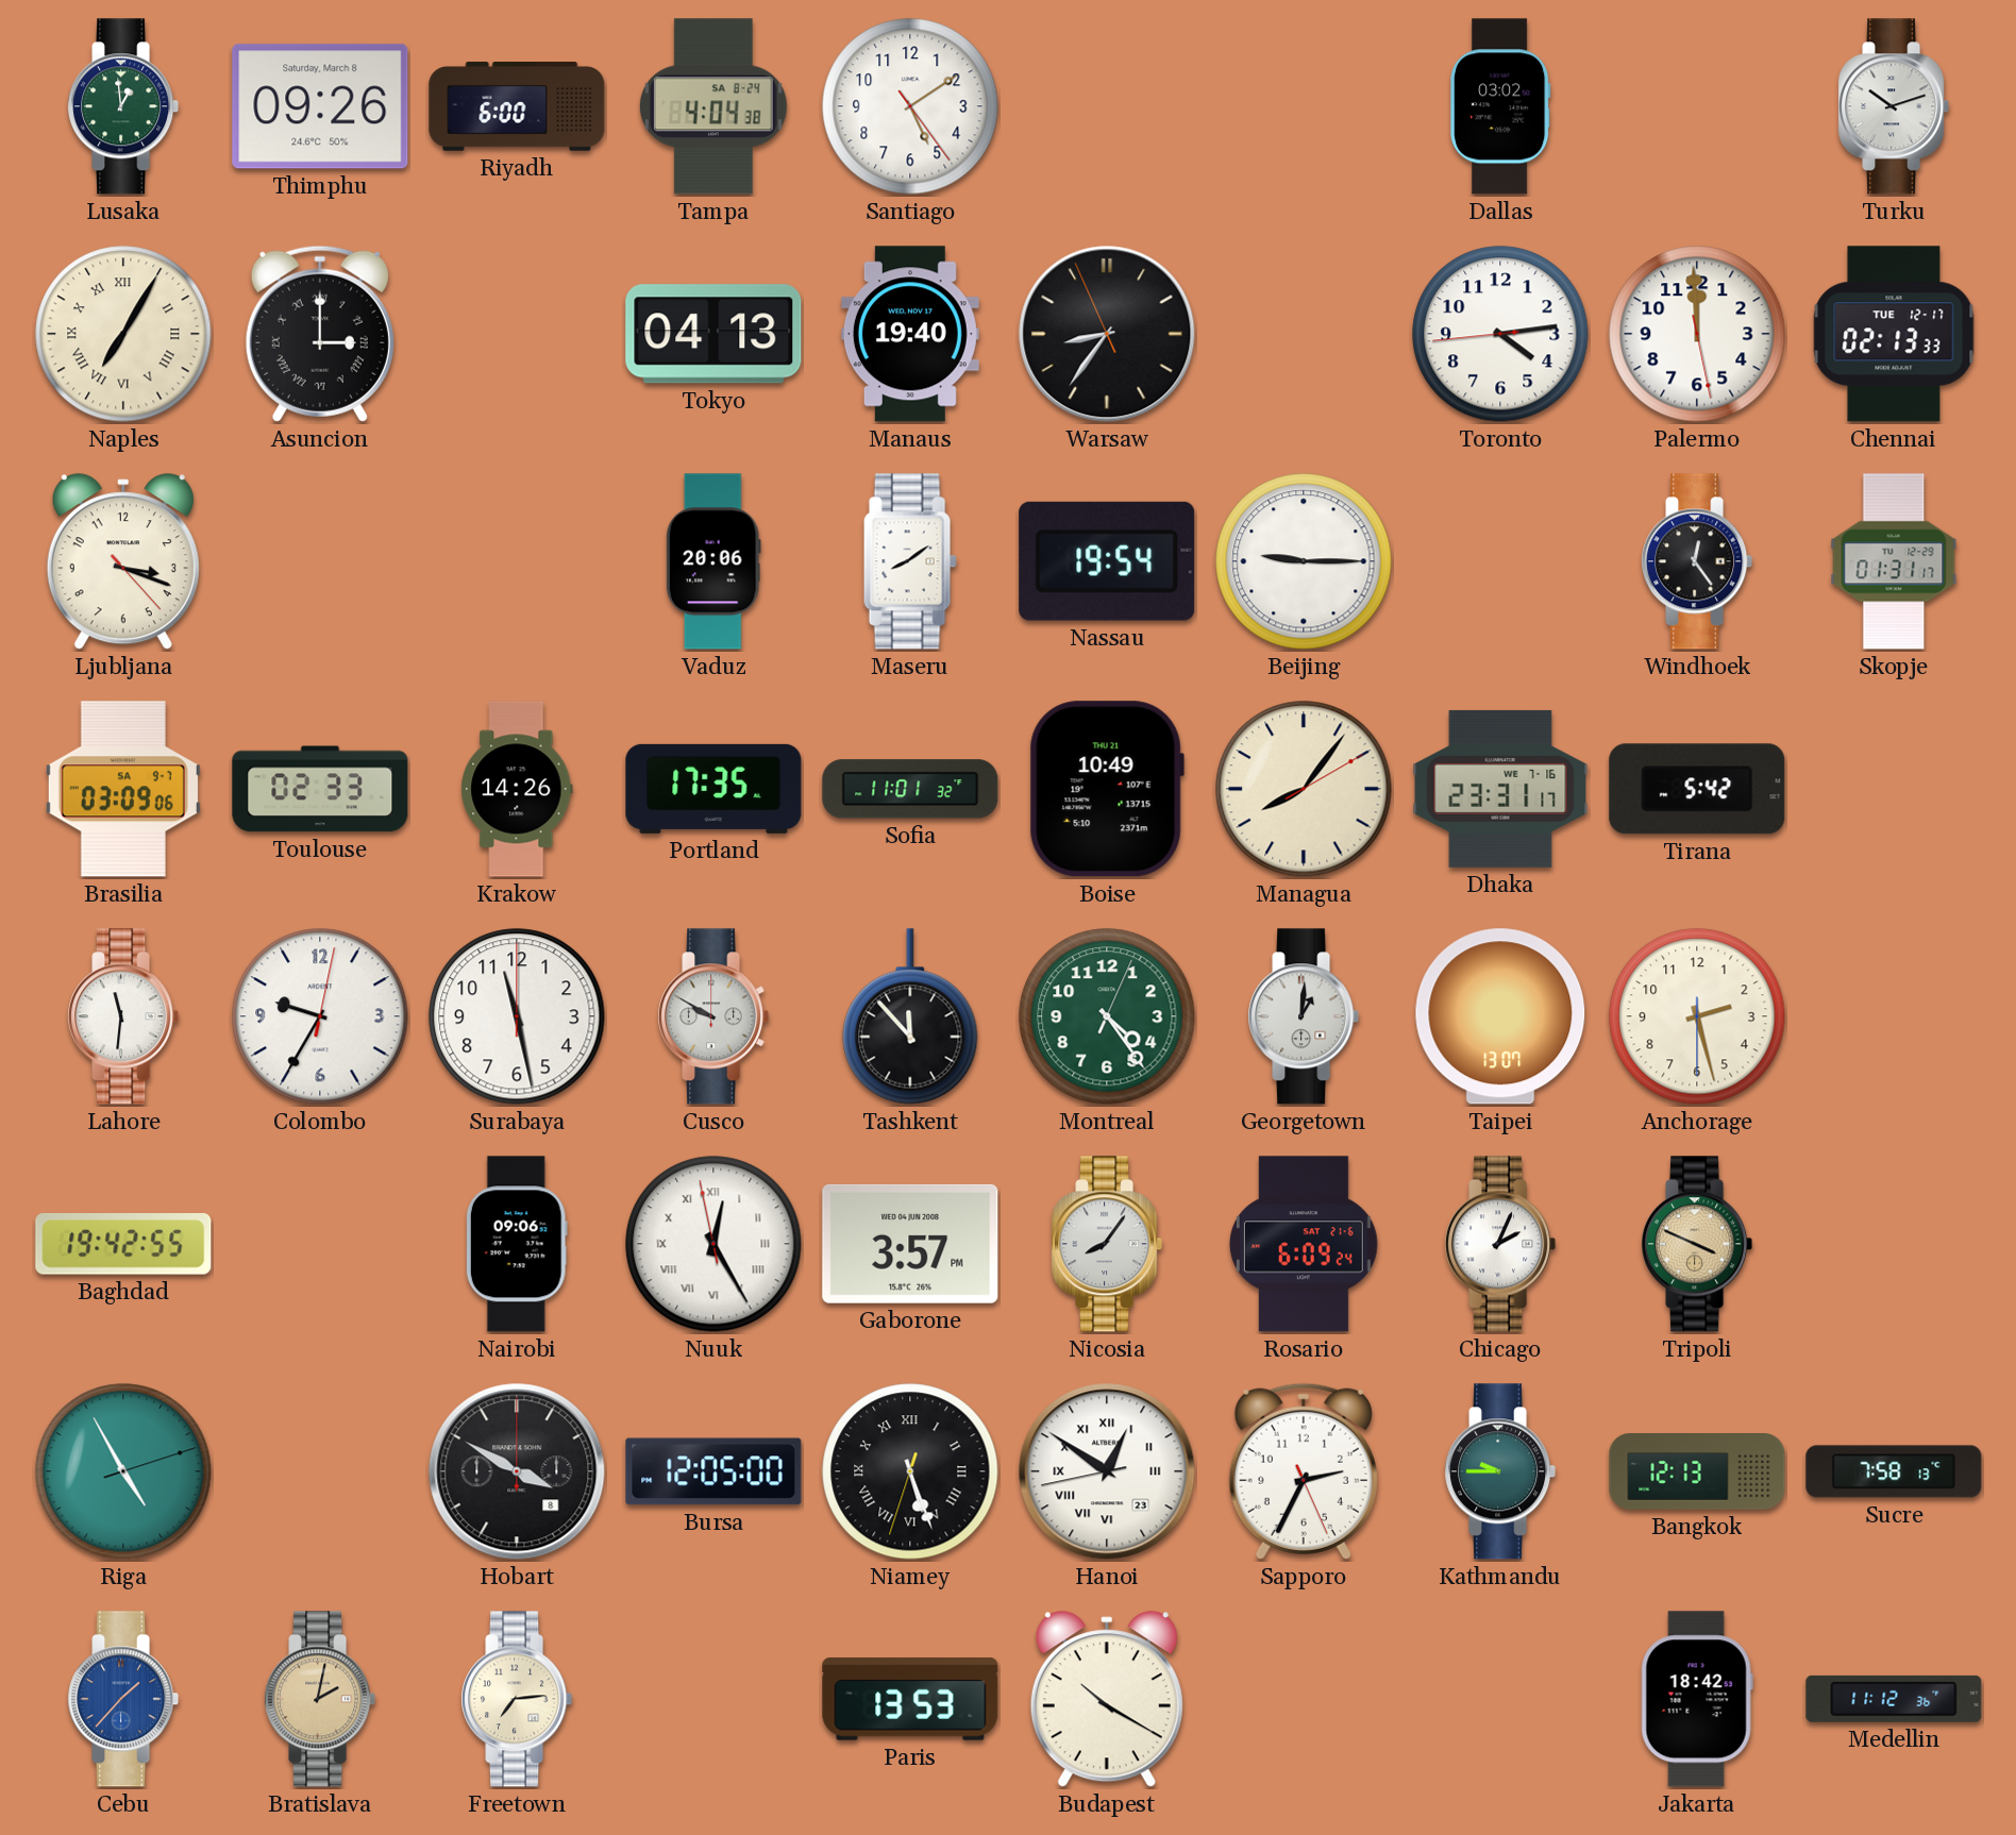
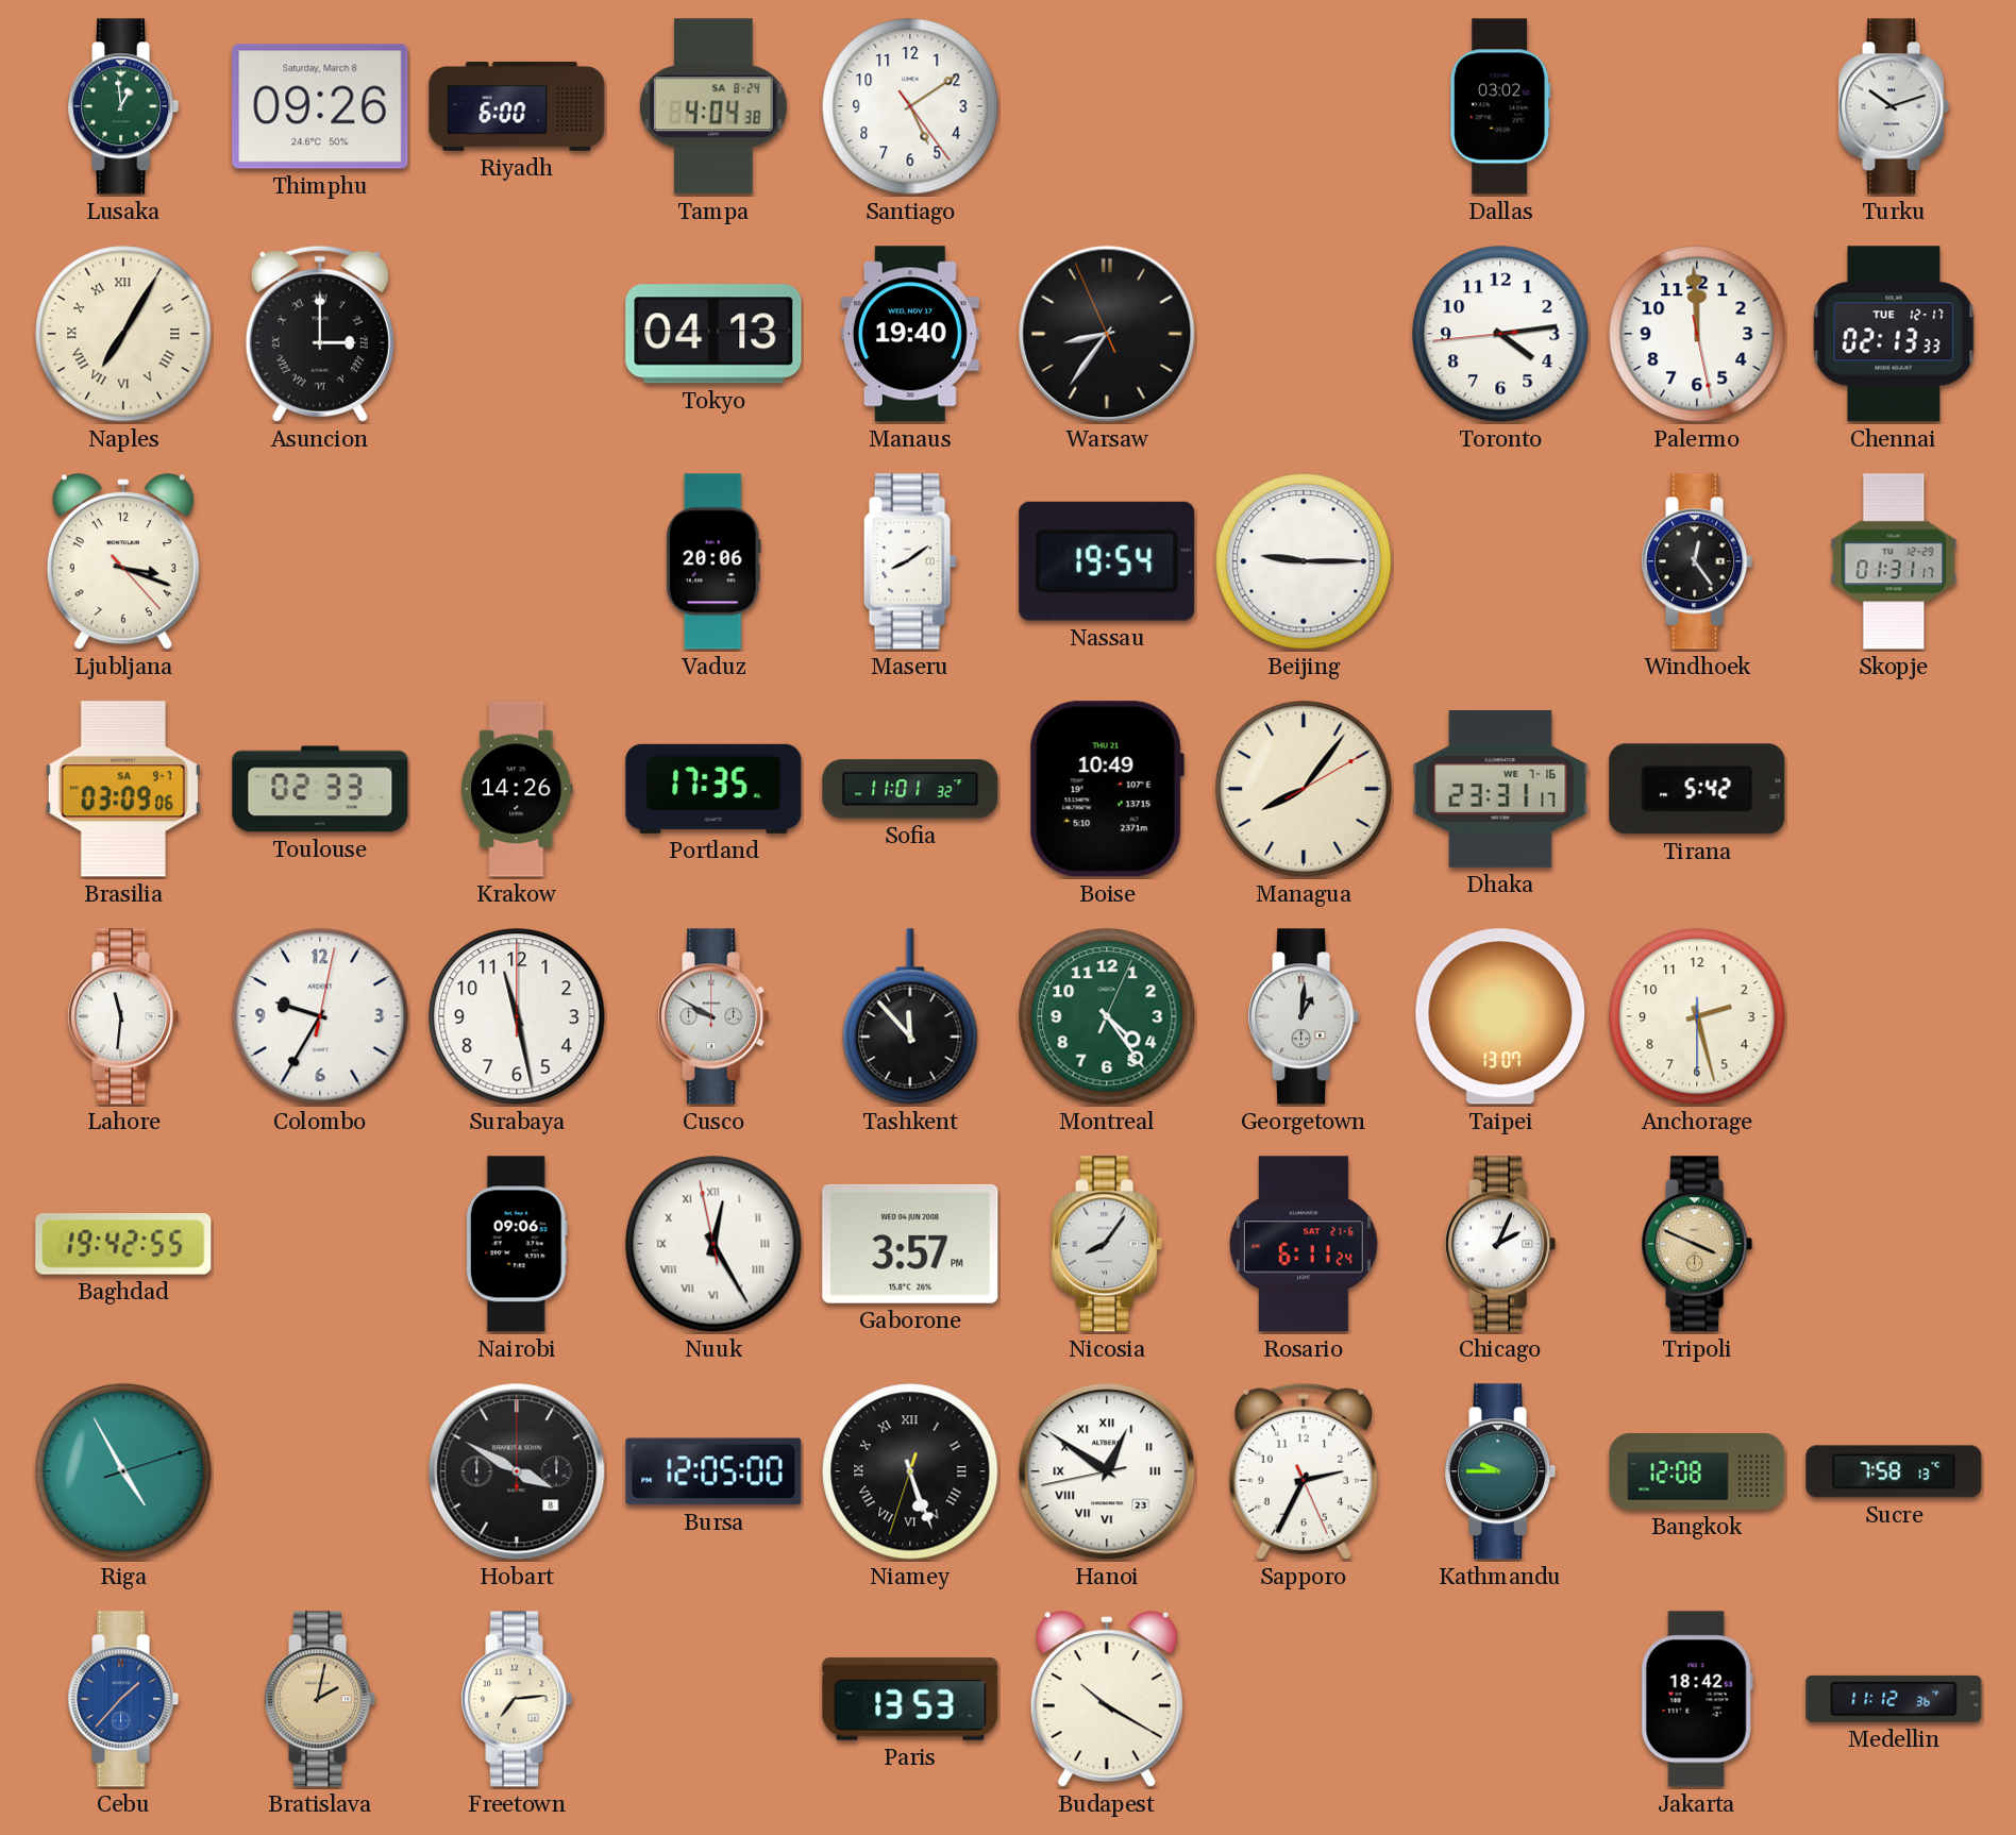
Rosario: 6:09 -> 6:11
Bangkok: 12:13 -> 12:08
